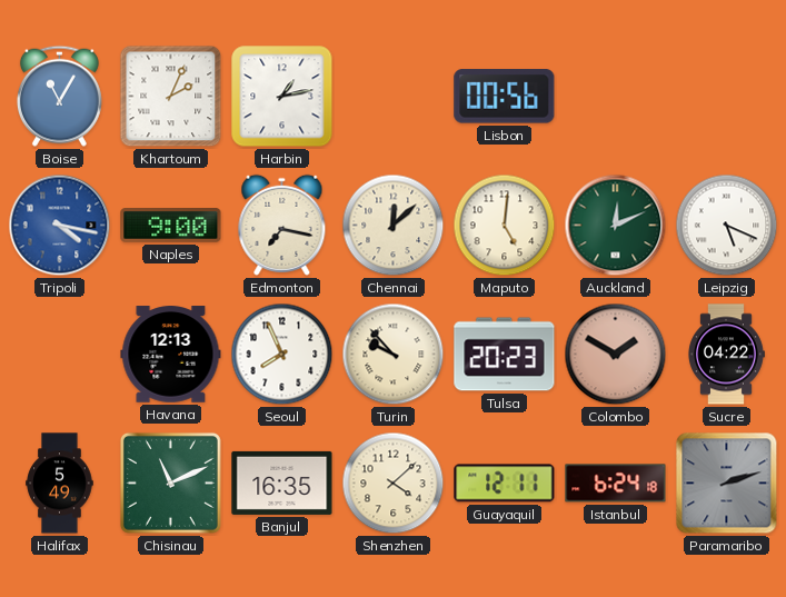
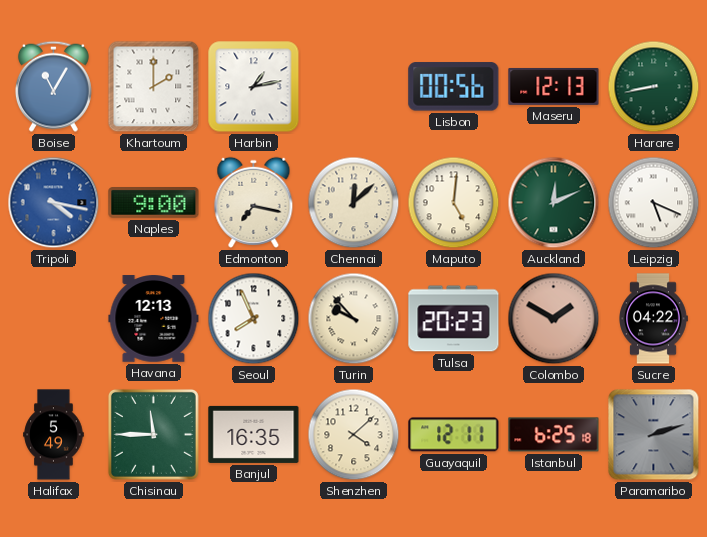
Khartoum: 2:04 -> 2:00
Maseru: none -> 12:13
Harare: none -> 8:43
Chisinau: 11:11 -> 11:45
Istanbul: 6:24 -> 6:25
